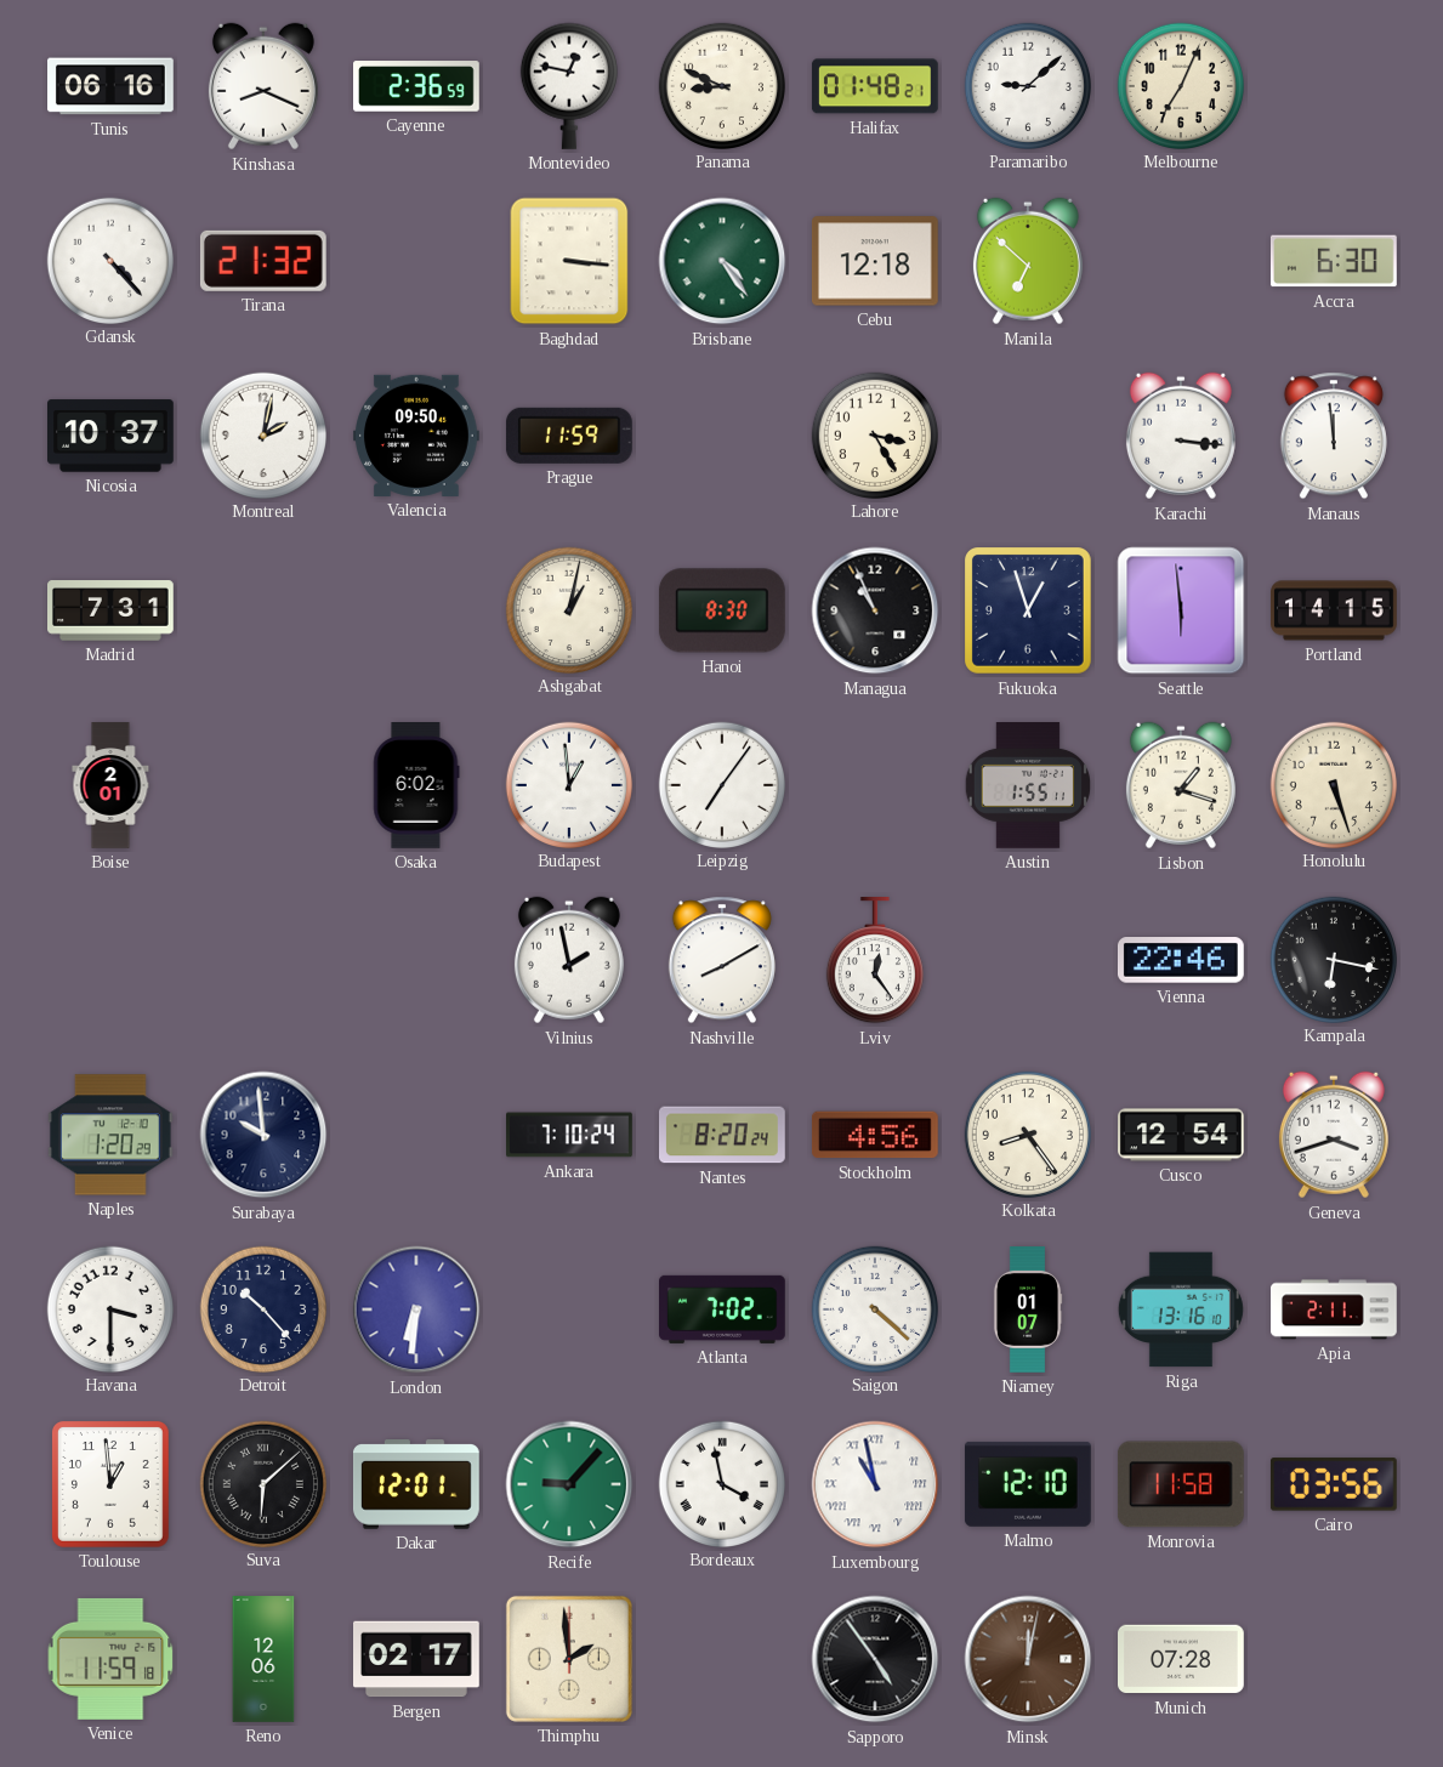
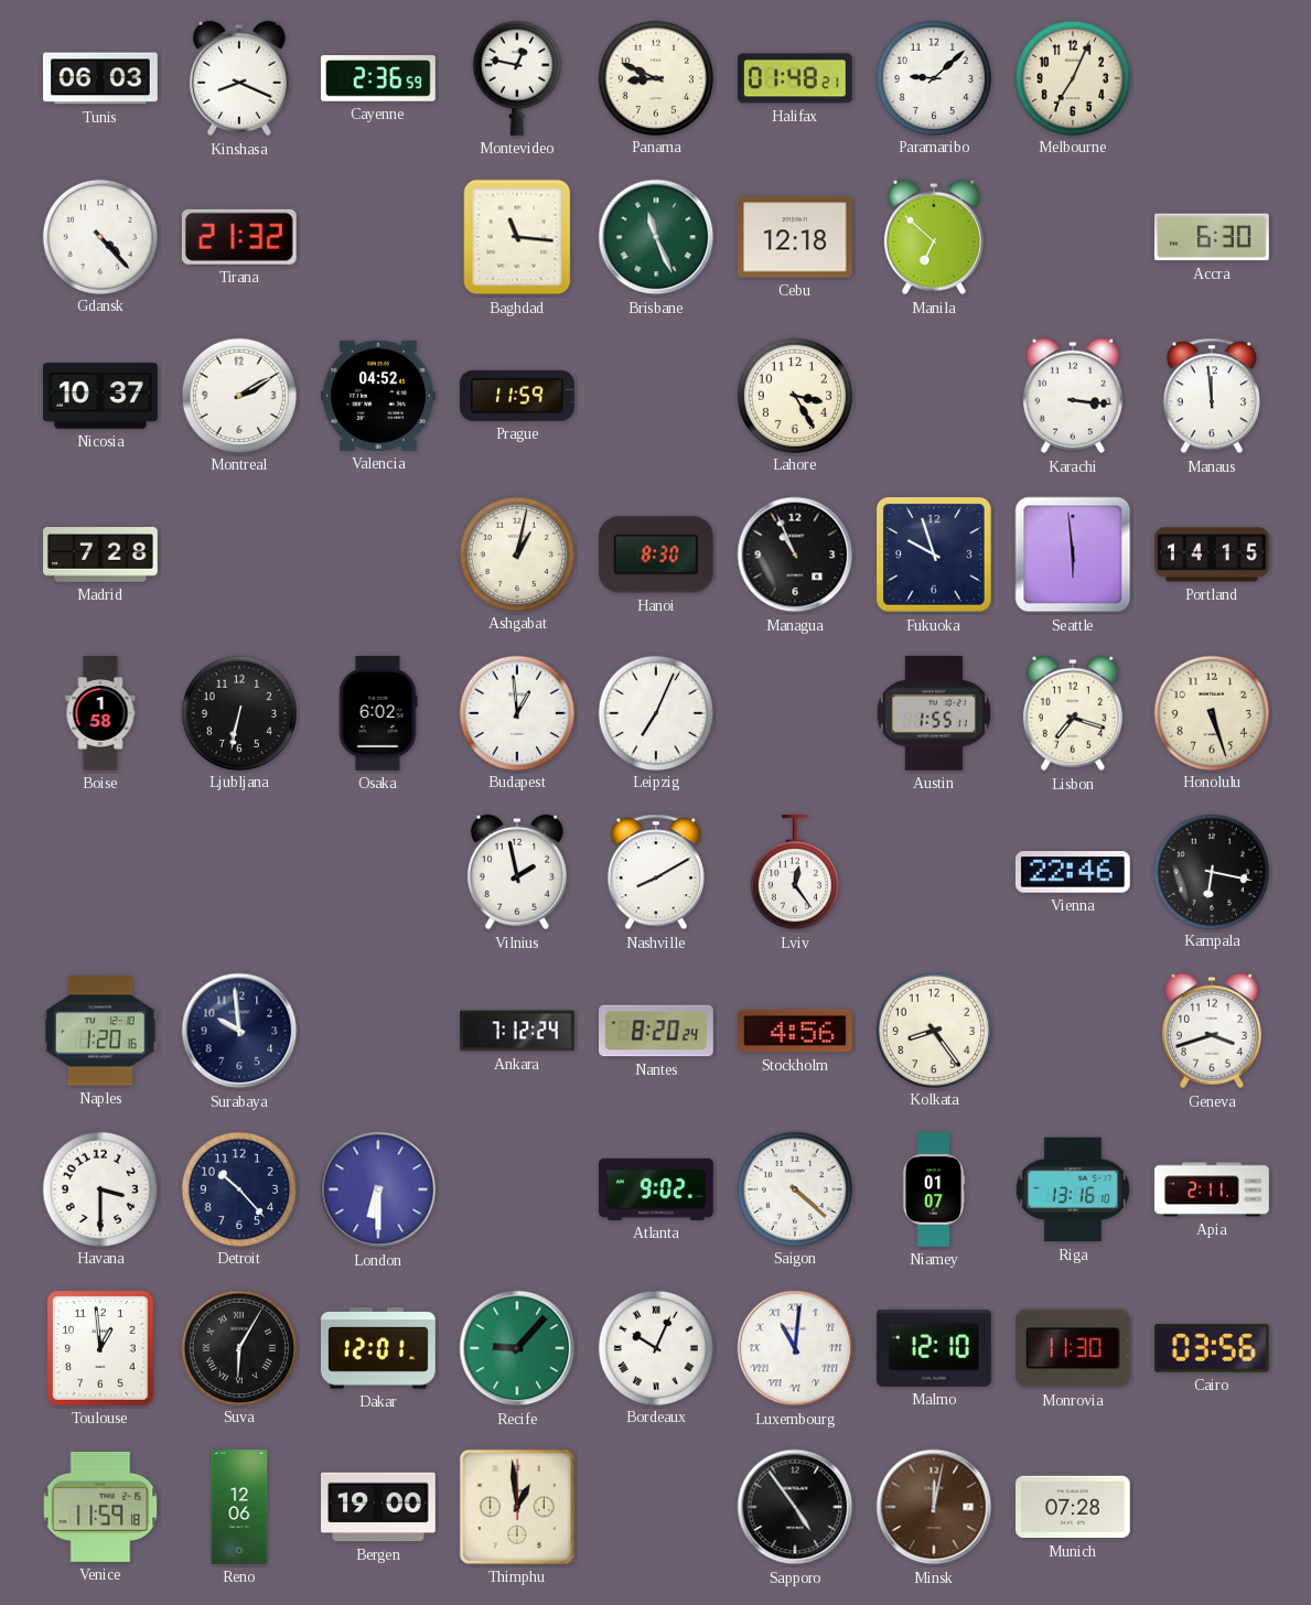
Tunis: 06:16 -> 06:03
Baghdad: 3:16 -> 11:16
Brisbane: 4:24 -> 11:26
Montreal: 2:02 -> 2:10
Valencia: 09:50 -> 04:52
Madrid: 7:31 -> 7:28
Fukuoka: 12:57 -> 9:57
Boise: 2:01 -> 1:58
Ljubljana: none -> 6:32
Leipzig: 7:06 -> 7:04
Lisbon: 1:18 -> 7:18
Naples: 1:20:29 -> 1:20:16
Ankara: 7:10 -> 7:12
Cusco: 12:54 -> none
London: 6:31 -> 6:30
Atlanta: 7:02 -> 9:02
Suva: 6:08 -> 6:05
Bordeaux: 3:58 -> 10:04
Luxembourg: 10:58 -> 11:01
Monrovia: 11:58 -> 11:30
Bergen: 02:17 -> 19:00
Thimphu: 1:59 -> 12:59
